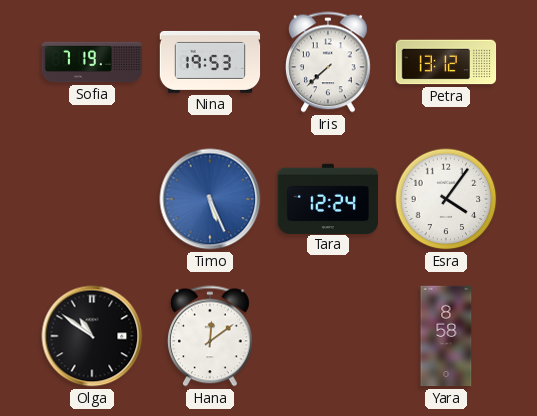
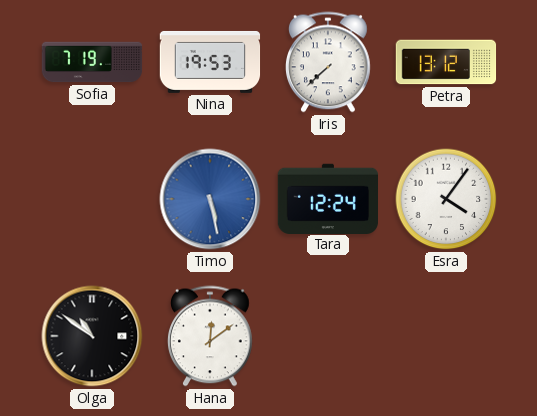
Timo: 5:26 -> 5:28
Yara: 8:58 -> none
